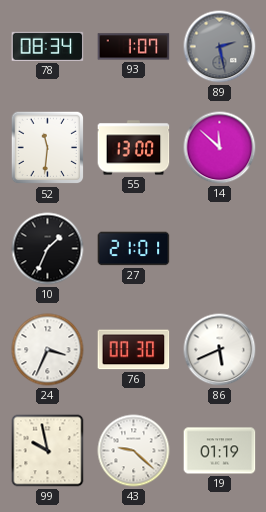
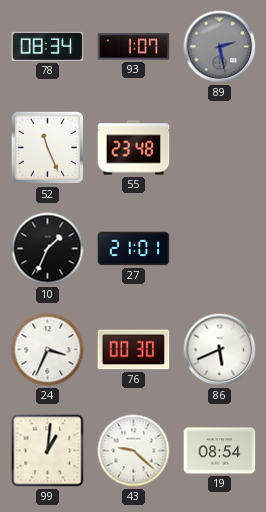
52: 11:31 -> 11:26
55: 13:00 -> 23:48
14: 11:52 -> none
99: 9:58 -> 1:01
19: 01:19 -> 08:54
